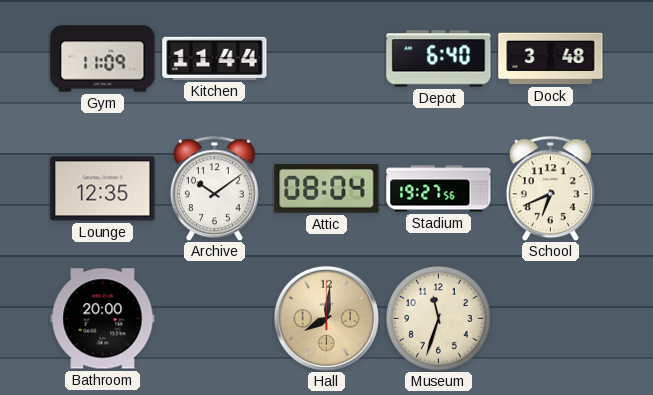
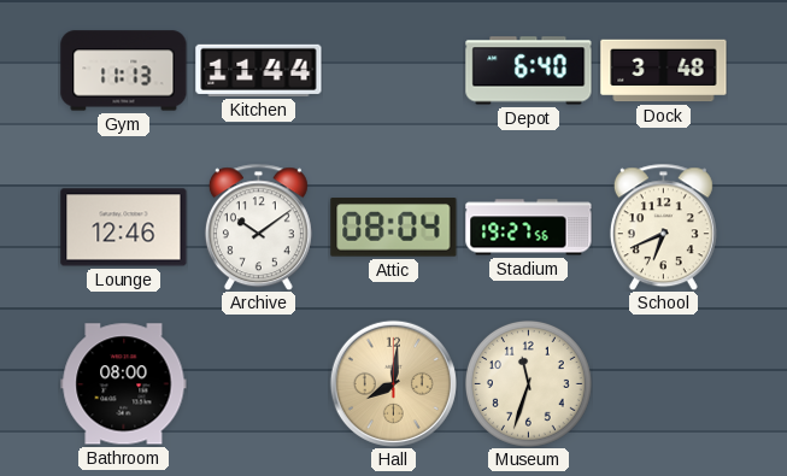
Gym: 11:09 -> 11:13
Lounge: 12:35 -> 12:46
Bathroom: 20:00 -> 08:00
